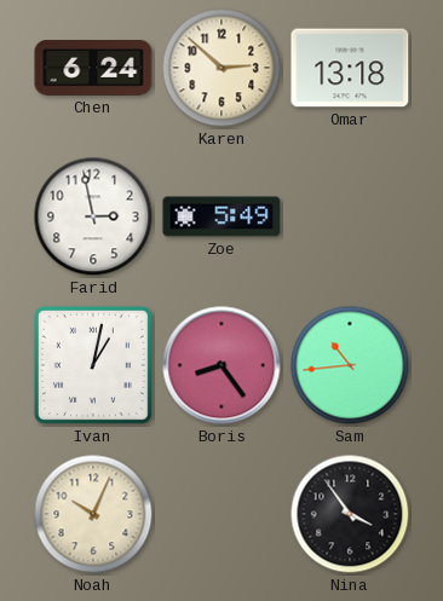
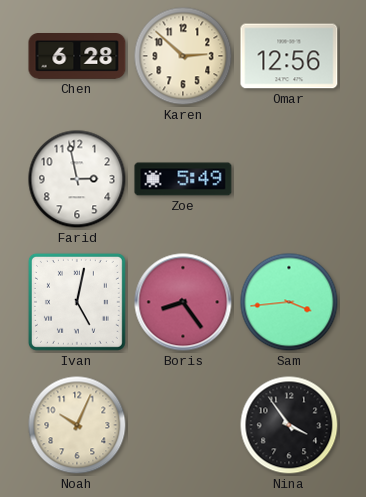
Chen: 6:24 -> 6:28
Omar: 13:18 -> 12:56
Ivan: 1:02 -> 5:02
Sam: 10:44 -> 3:44
